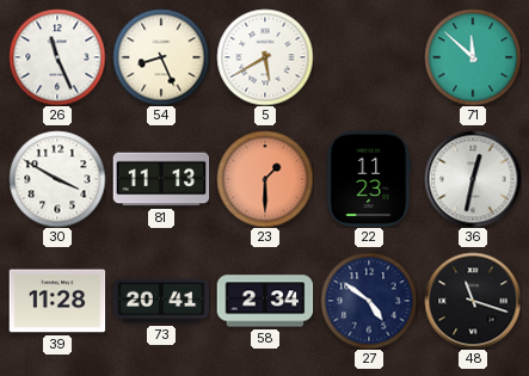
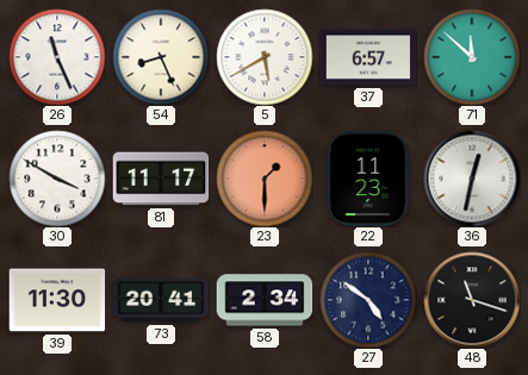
37: none -> 6:57
81: 11:13 -> 11:17
39: 11:28 -> 11:30
